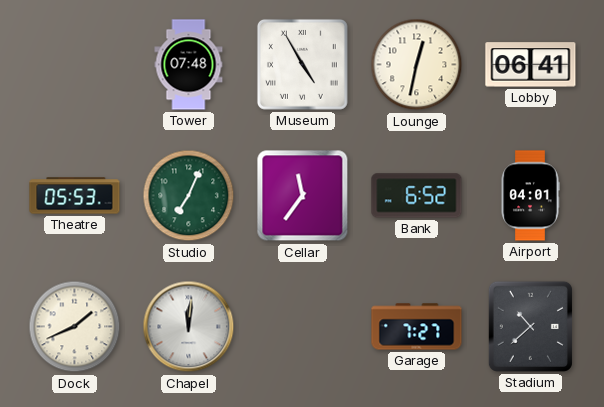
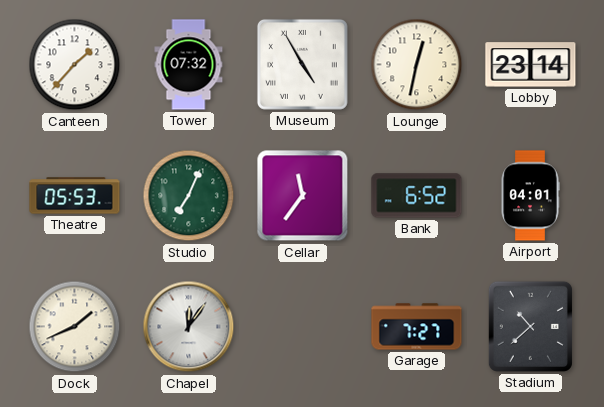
Canteen: none -> 1:37
Tower: 07:48 -> 07:32
Lobby: 06:41 -> 23:14
Chapel: 12:01 -> 12:06
